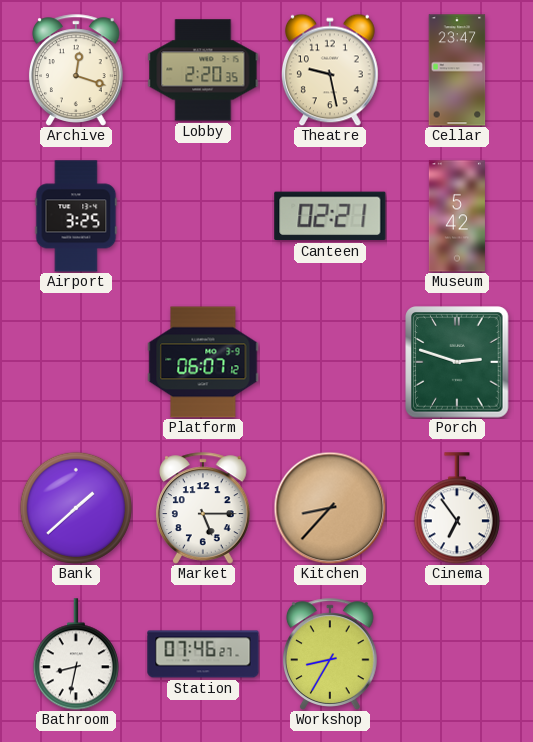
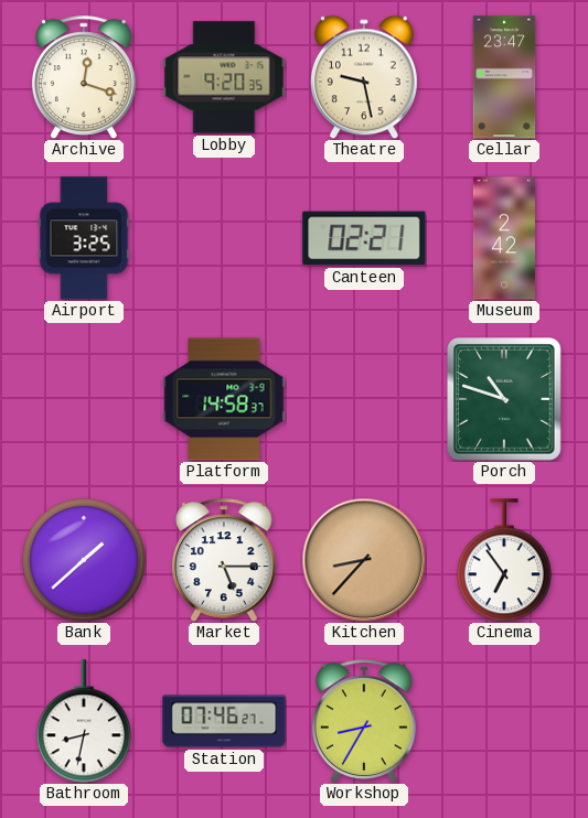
Lobby: 2:20 -> 9:20
Museum: 5:42 -> 2:42
Platform: 06:07 -> 14:58
Porch: 2:48 -> 10:48
